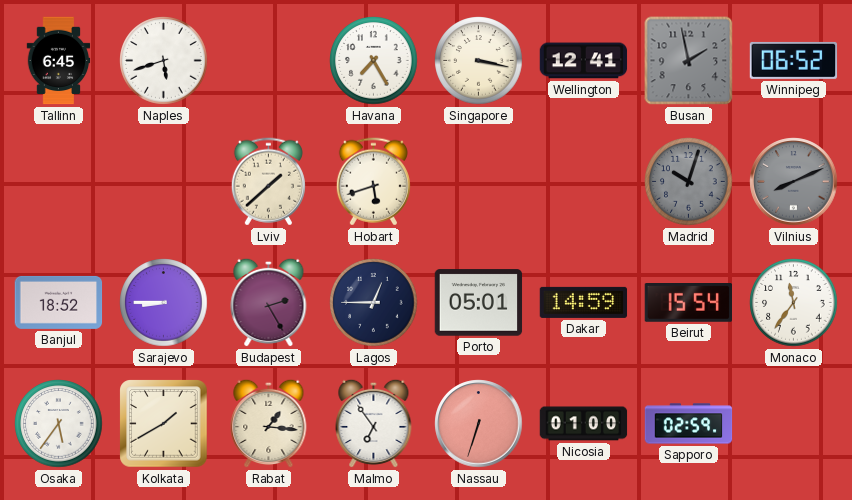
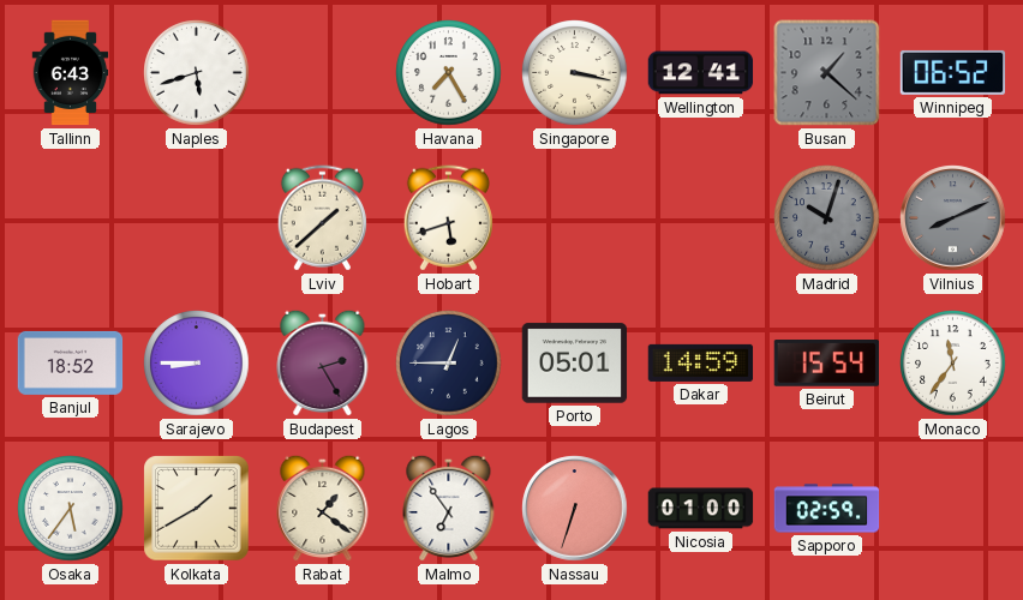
Tallinn: 6:45 -> 6:43
Busan: 1:58 -> 1:22
Rabat: 1:16 -> 1:21
